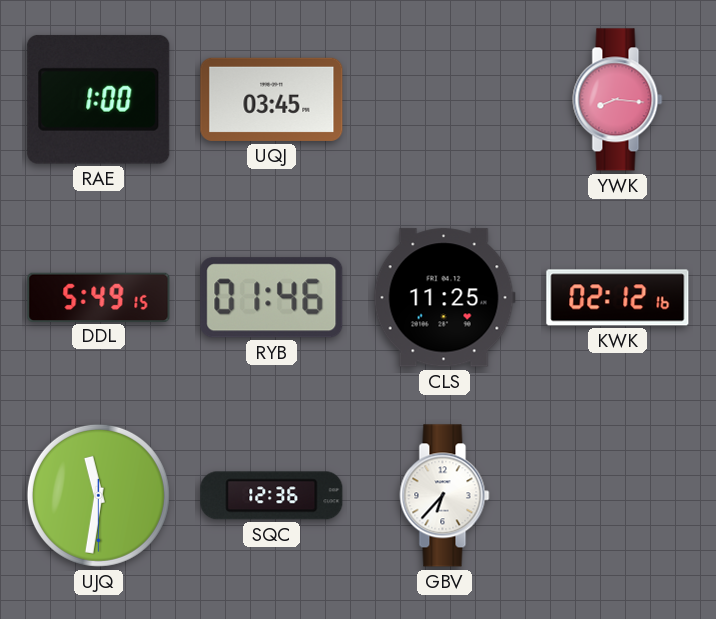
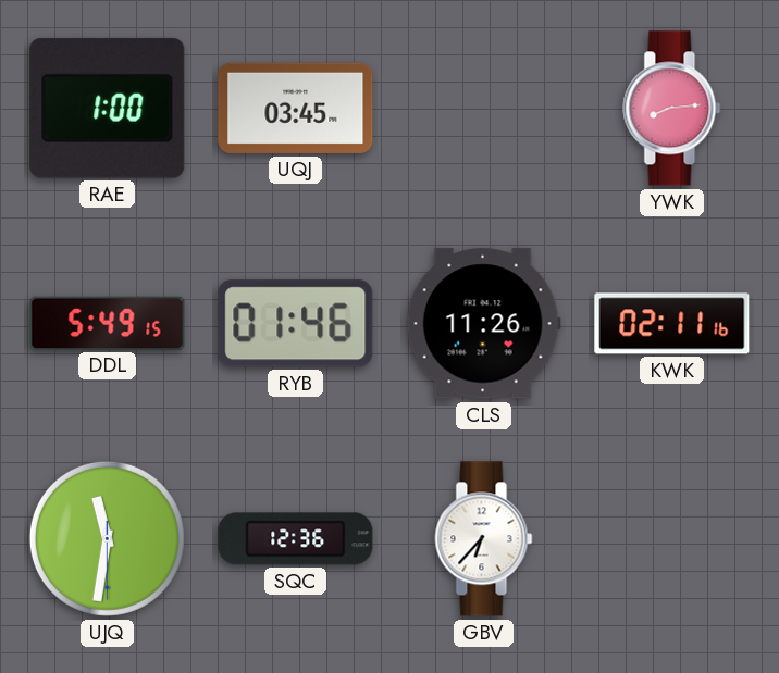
YWK: 8:16 -> 8:14
CLS: 11:25 -> 11:26
KWK: 02:12 -> 02:11
